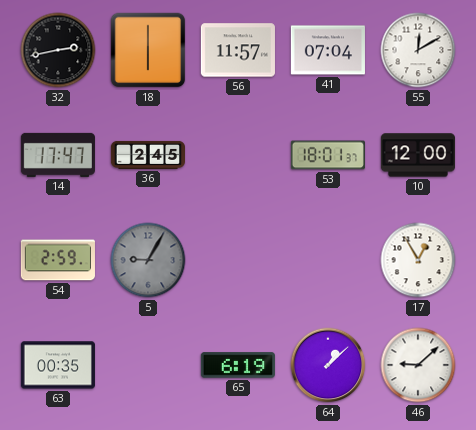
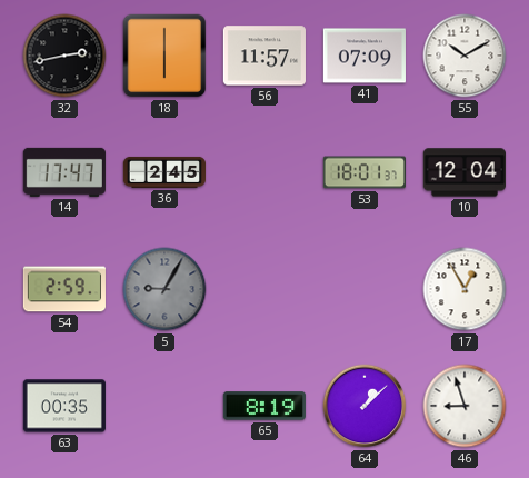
41: 07:04 -> 07:09
55: 12:10 -> 10:10
10: 12:00 -> 12:04
65: 6:19 -> 8:19
46: 9:08 -> 8:57
